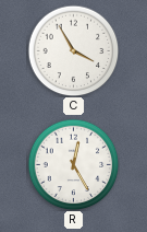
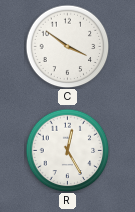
C: 3:55 -> 3:51
